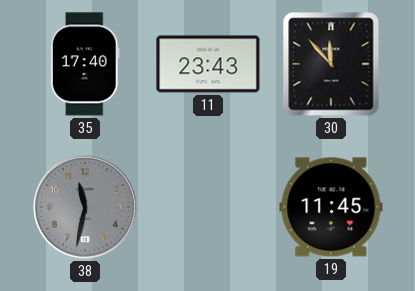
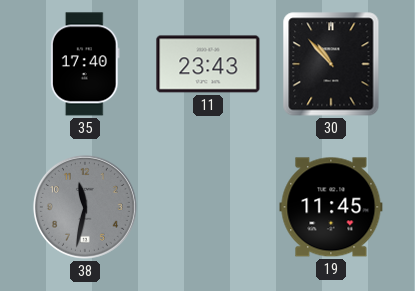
30: 11:53 -> 10:53
